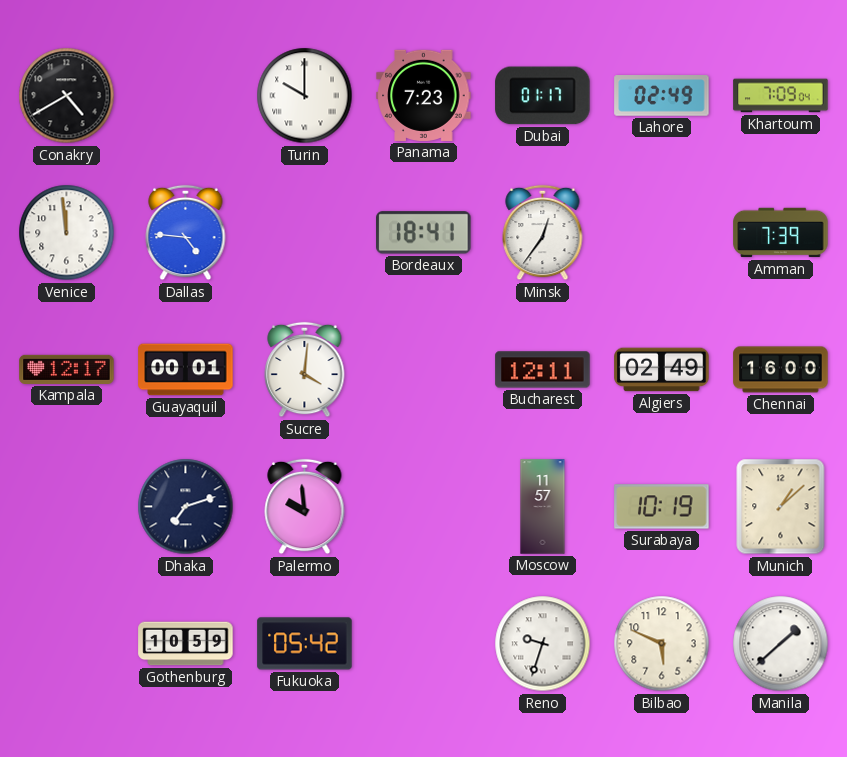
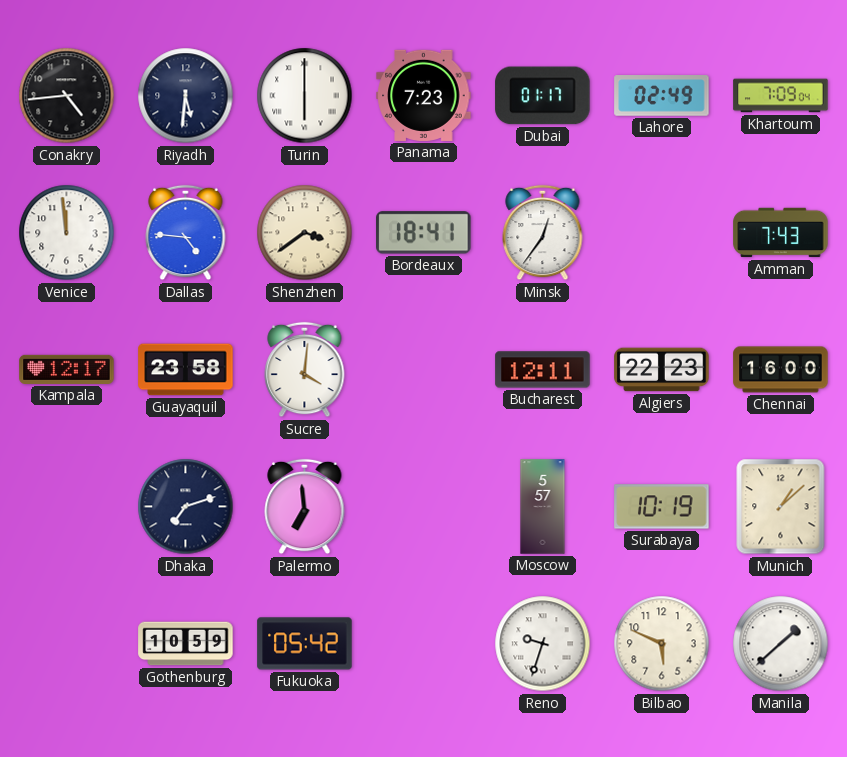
Conakry: 4:40 -> 4:44
Riyadh: none -> 5:31
Turin: 10:00 -> 6:00
Shenzhen: none -> 3:39
Amman: 7:39 -> 7:43
Guayaquil: 00:01 -> 23:58
Algiers: 02:49 -> 22:23
Palermo: 9:59 -> 6:59
Moscow: 11:57 -> 5:57
